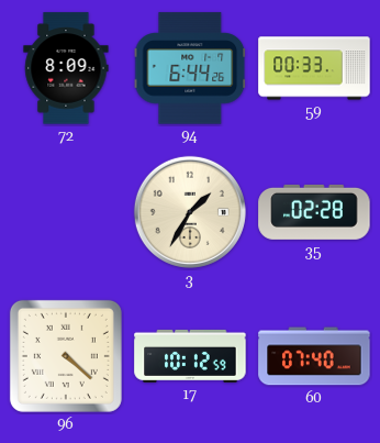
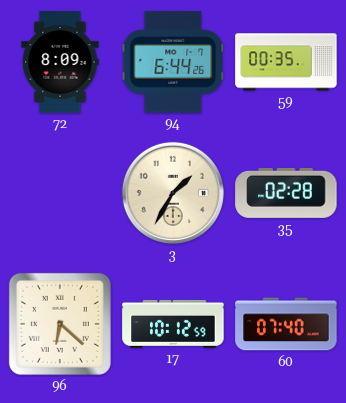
59: 00:33 -> 00:35
96: 4:22 -> 6:22
